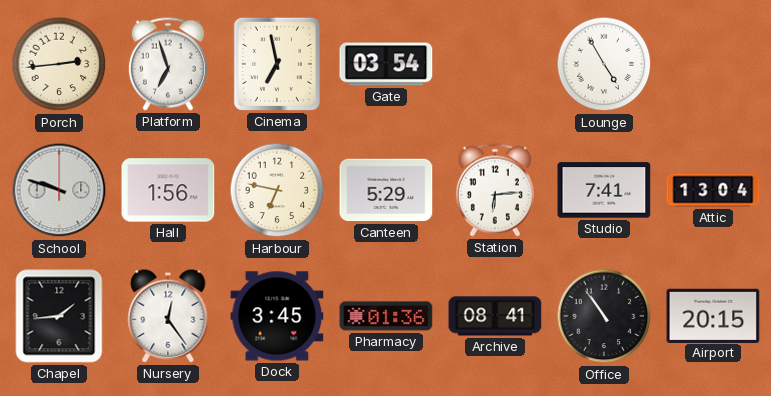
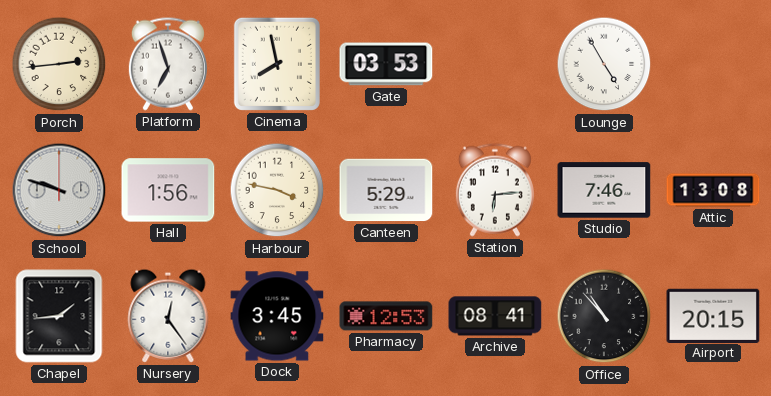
Cinema: 6:58 -> 7:58
Gate: 03:54 -> 03:53
Harbour: 6:47 -> 3:47
Studio: 7:41 -> 7:46
Attic: 13:04 -> 13:08
Pharmacy: 01:36 -> 12:53
Office: 10:54 -> 10:53
